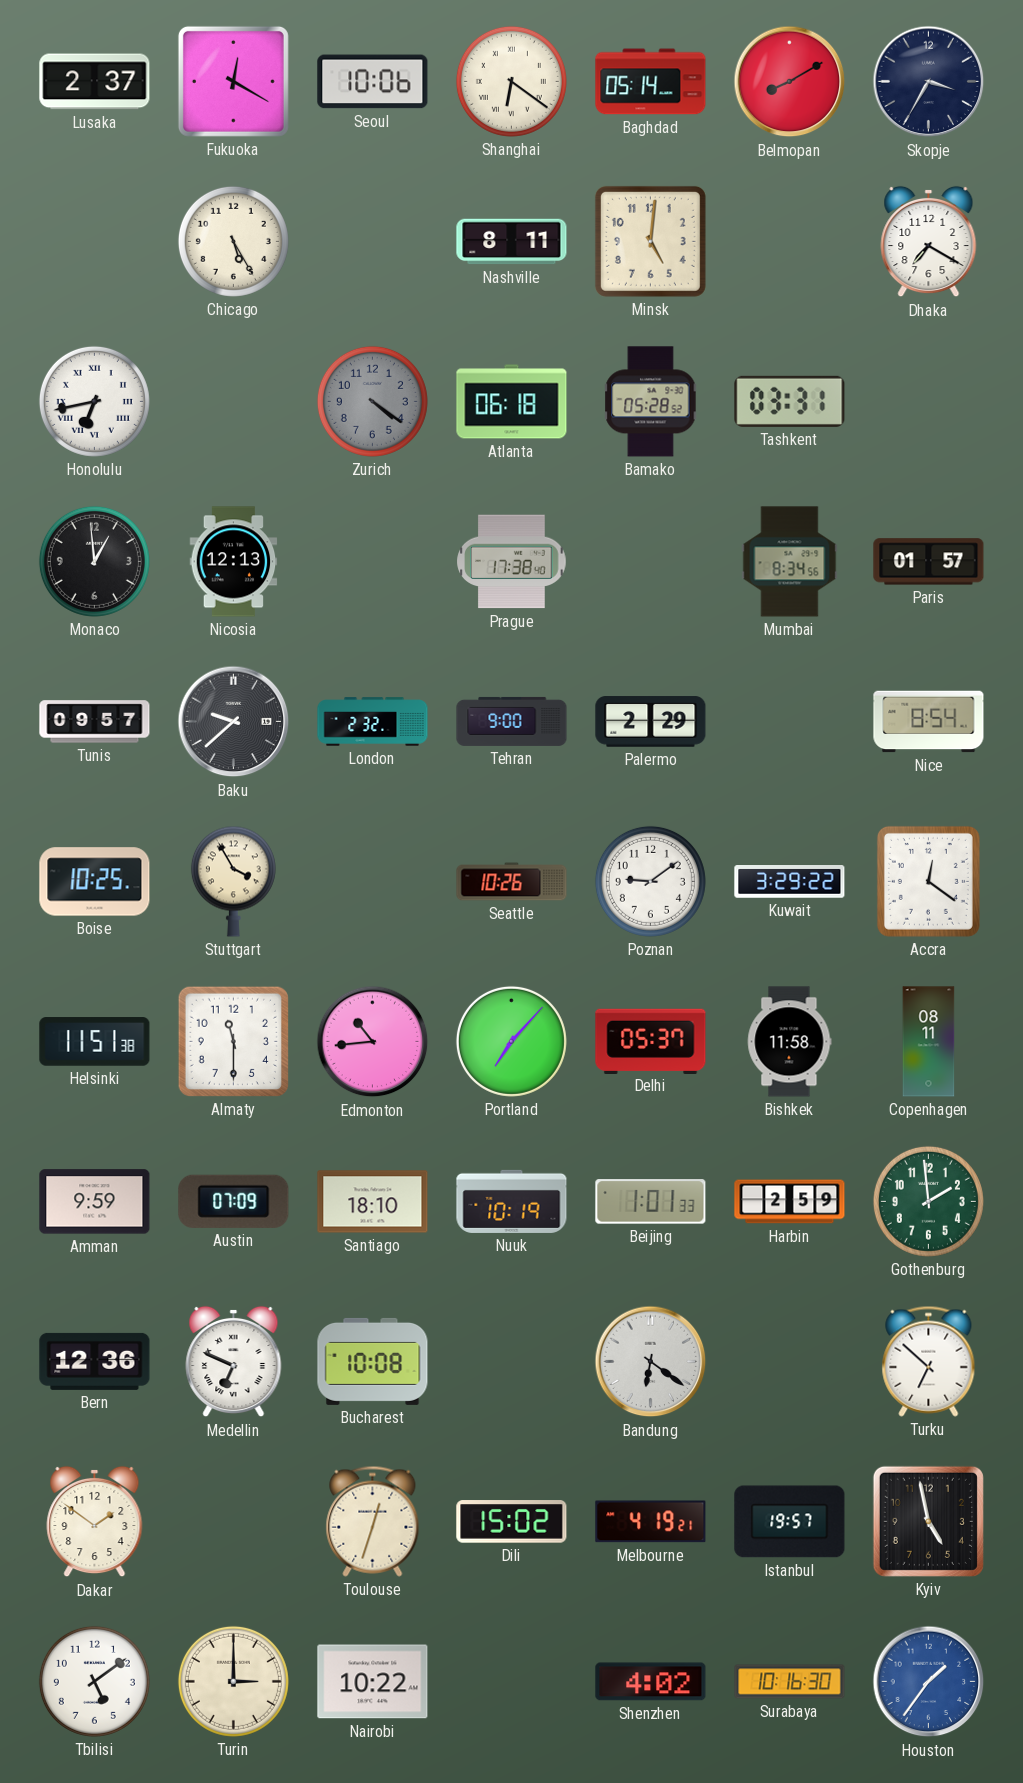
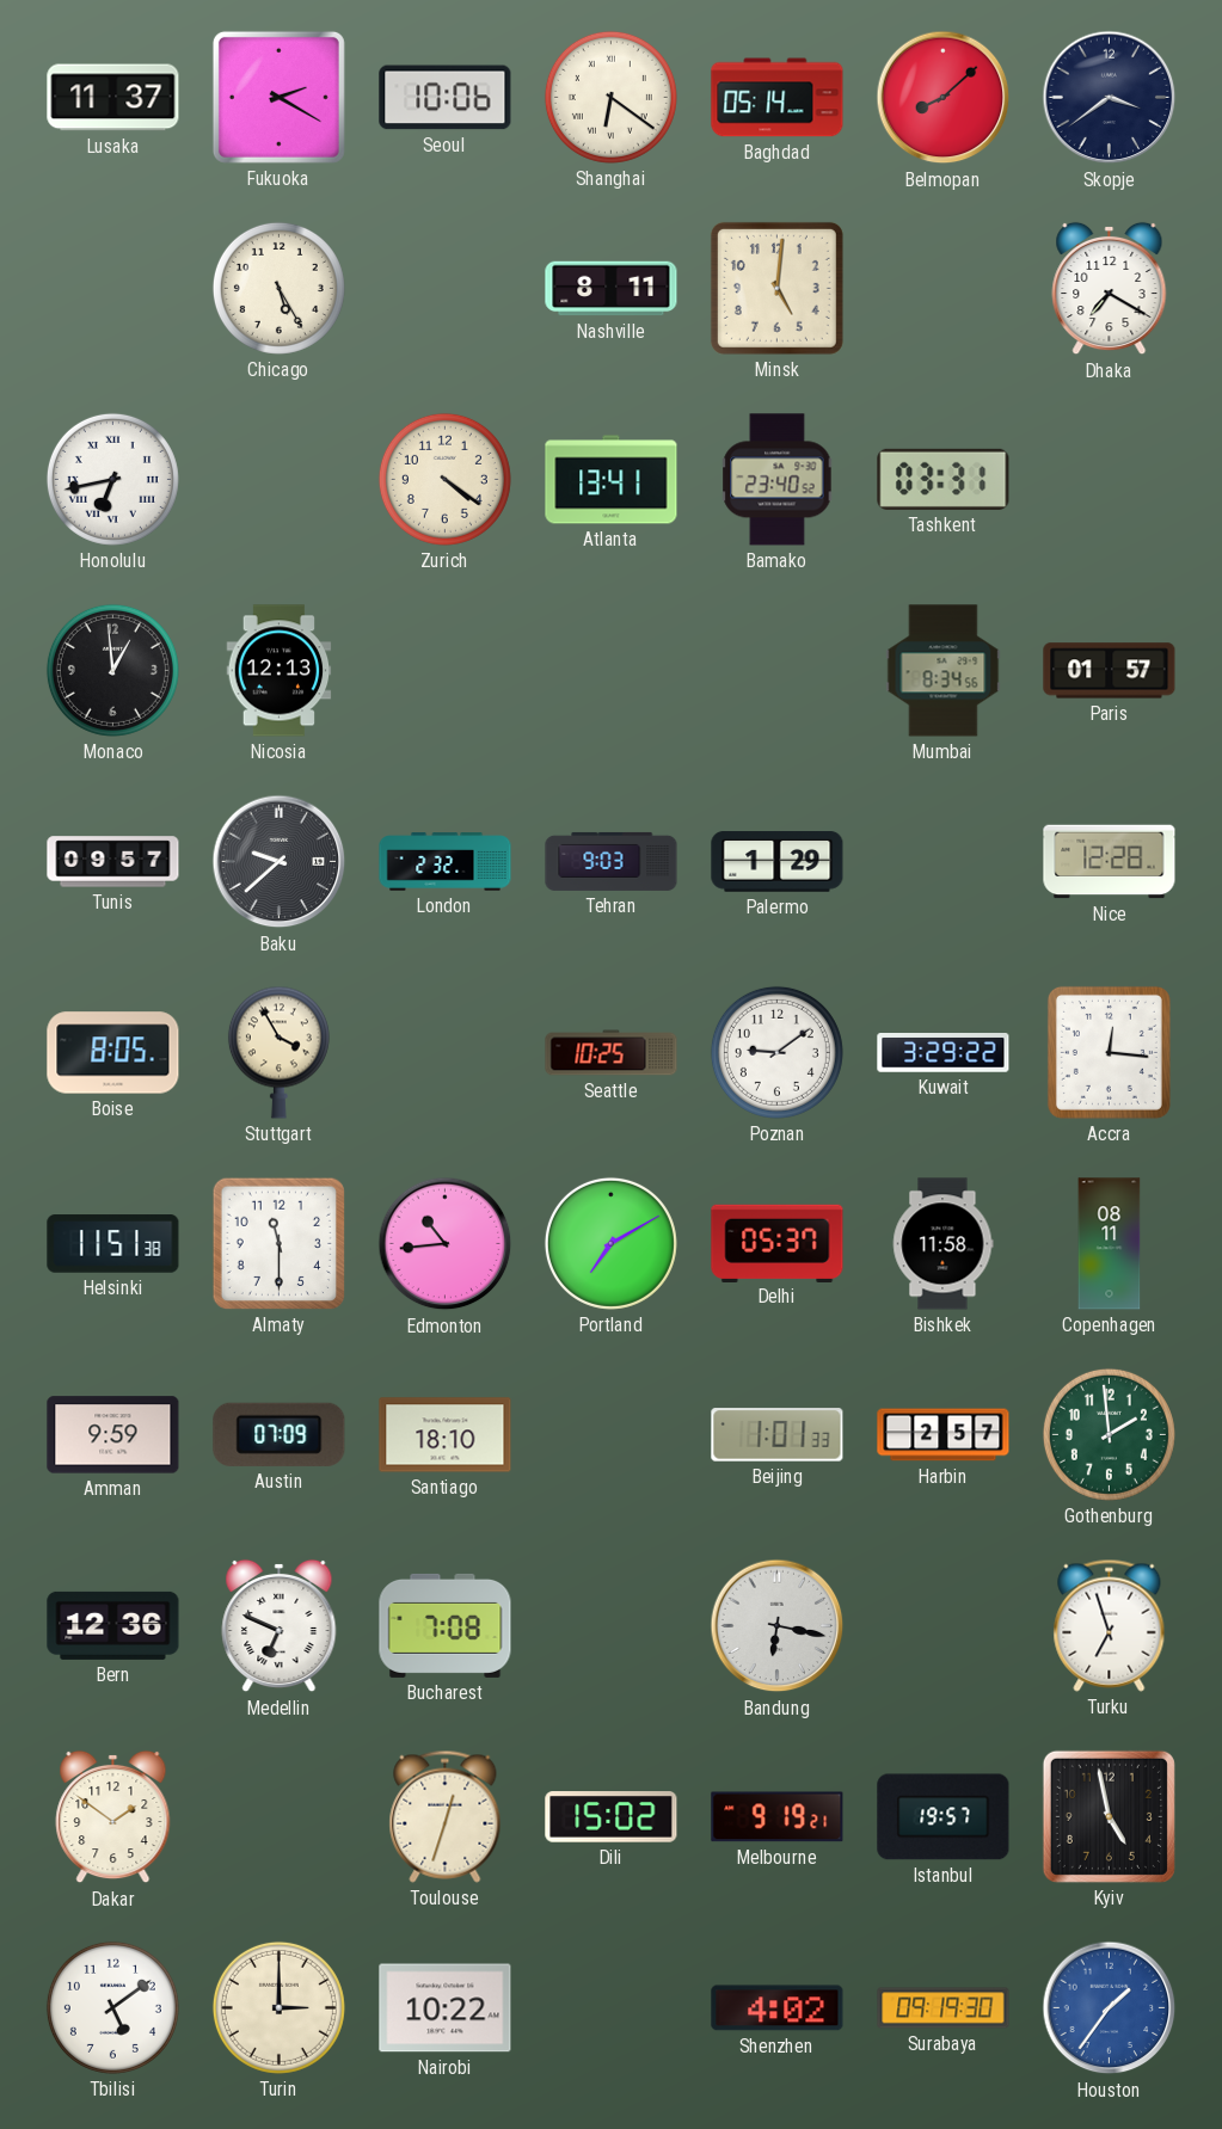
Lusaka: 2:37 -> 11:37
Fukuoka: 12:20 -> 2:20
Belmopan: 8:10 -> 8:08
Skopje: 3:35 -> 3:39
Zurich dial: grey -> cream
Atlanta: 06:18 -> 13:41
Bamako: 05:28 -> 23:40
Prague: 17:38 -> none
Tehran: 9:00 -> 9:03
Palermo: 2:29 -> 1:29
Nice: 8:54 -> 12:28
Boise: 10:25 -> 8:05
Seattle: 10:26 -> 10:25
Accra: 12:21 -> 12:16
Portland: 7:07 -> 7:10
Nuuk: 10:19 -> none
Harbin: 2:59 -> 2:57
Bucharest: 10:08 -> 7:08
Bandung: 6:21 -> 6:17
Turku: 6:52 -> 6:57
Melbourne: 4:19 -> 9:19
Surabaya: 10:16 -> 09:19
